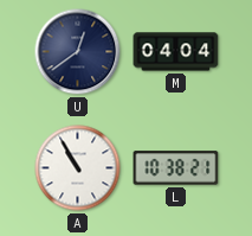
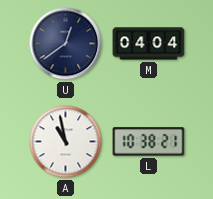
A: 10:55 -> 10:58
